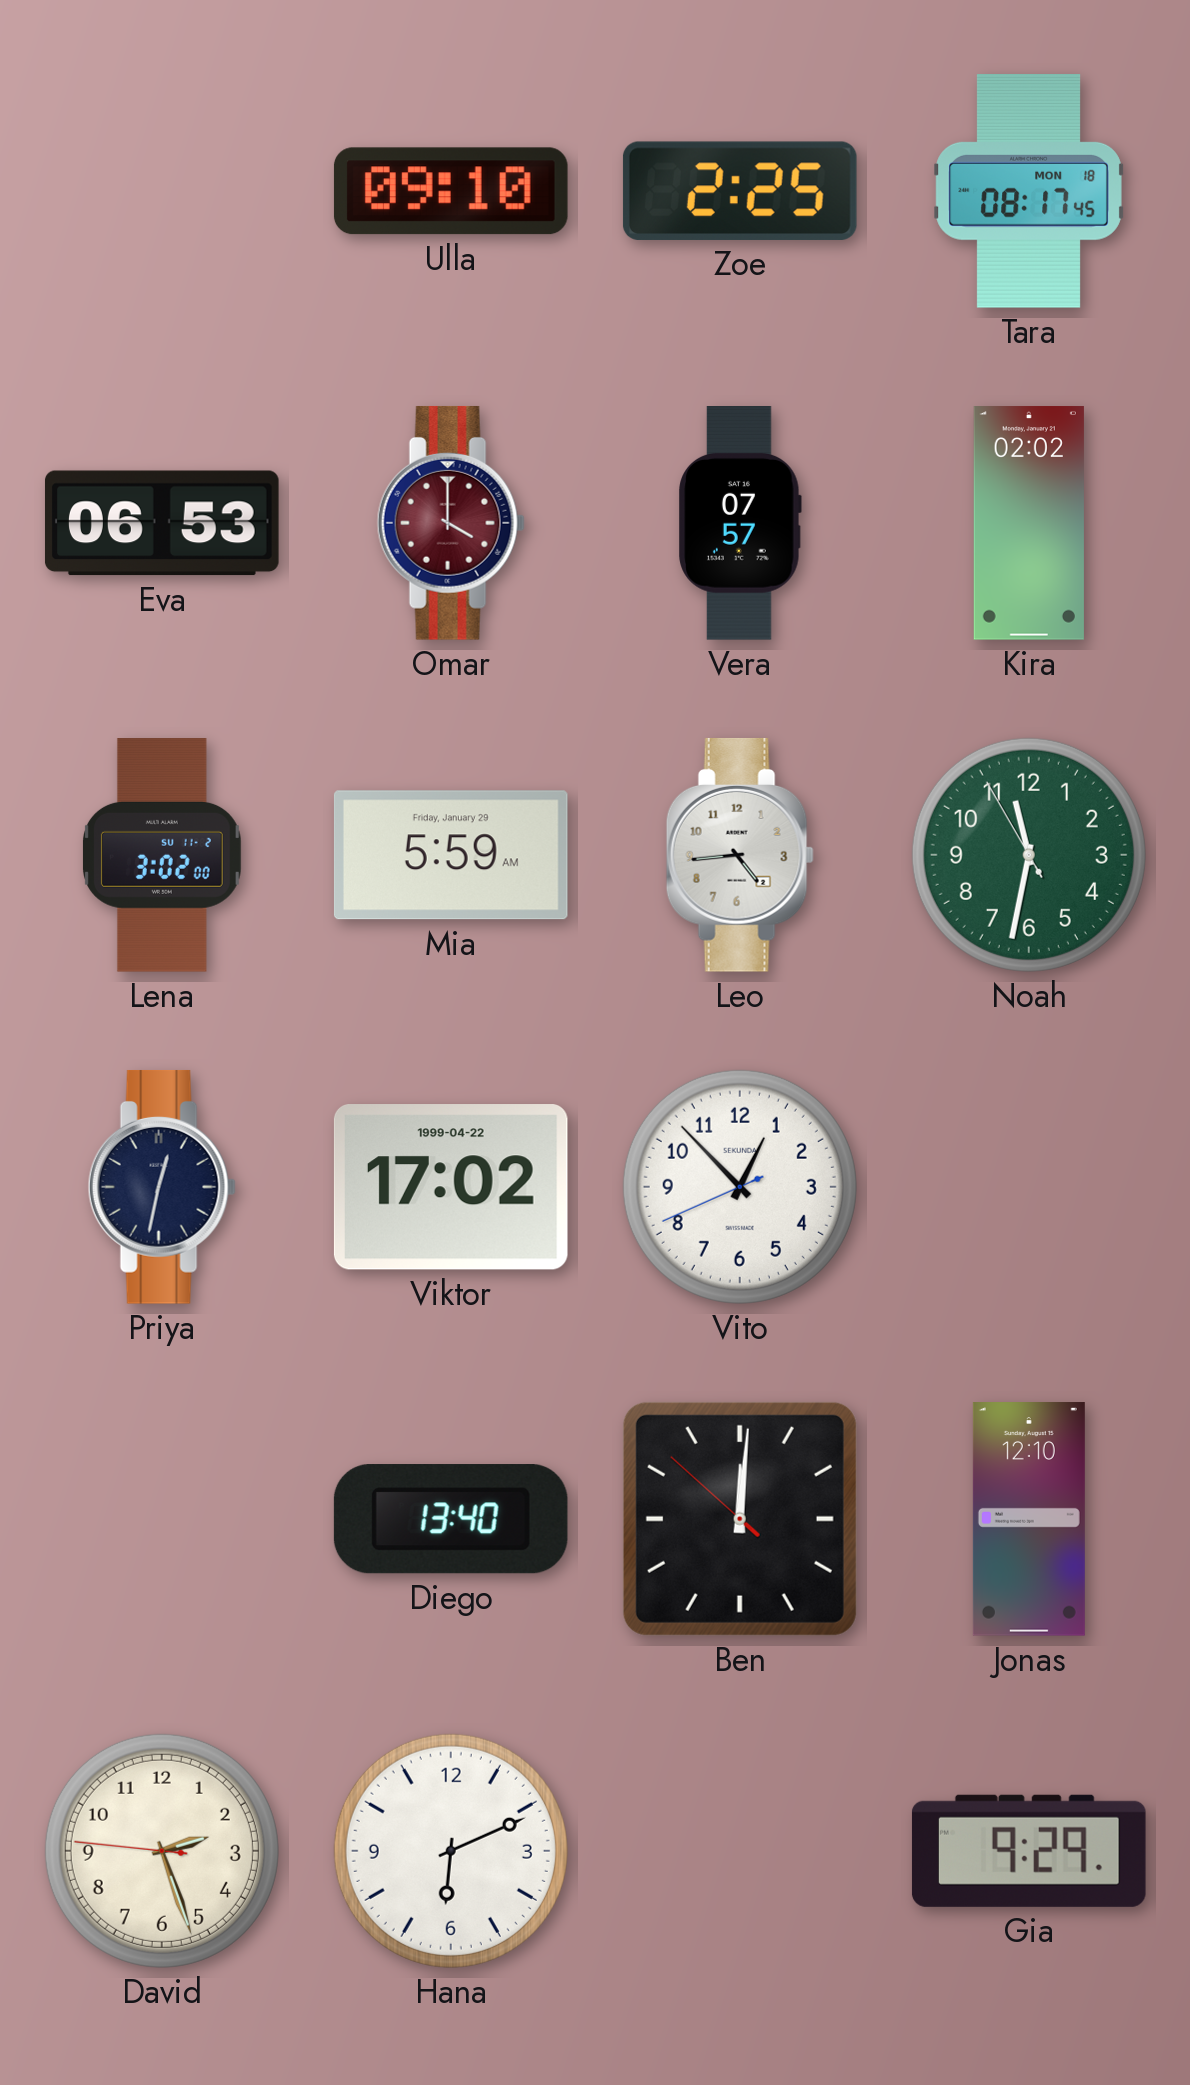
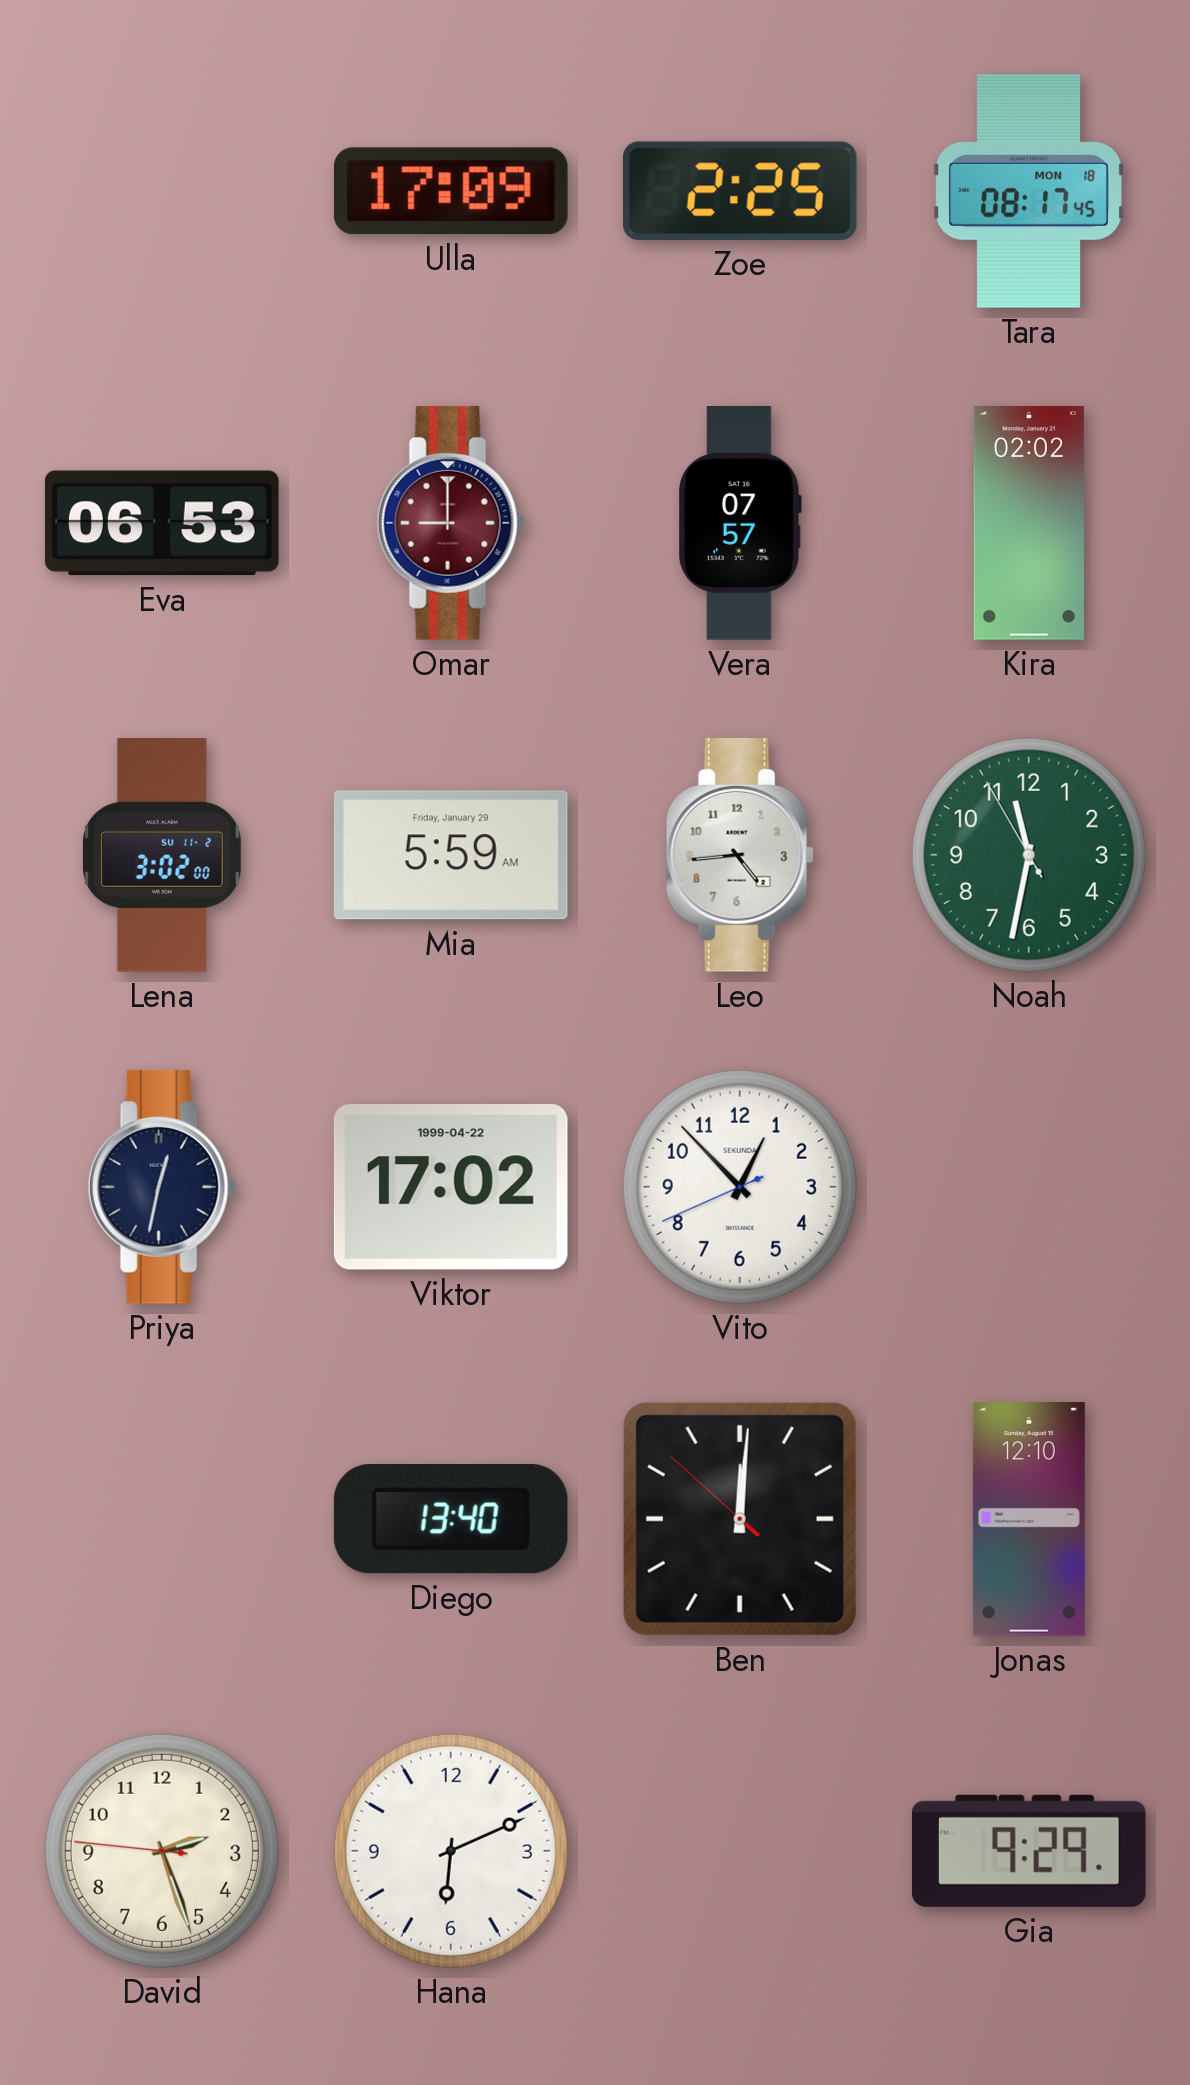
Ulla: 09:10 -> 17:09
Omar: 4:00 -> 9:00
